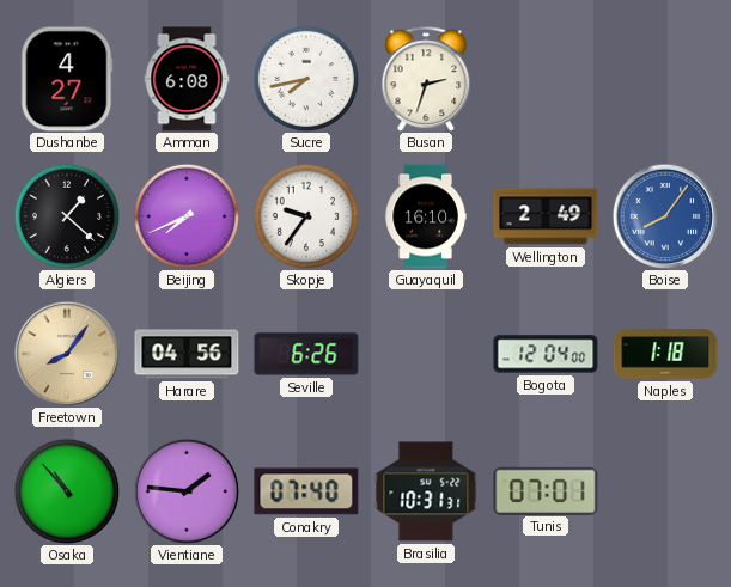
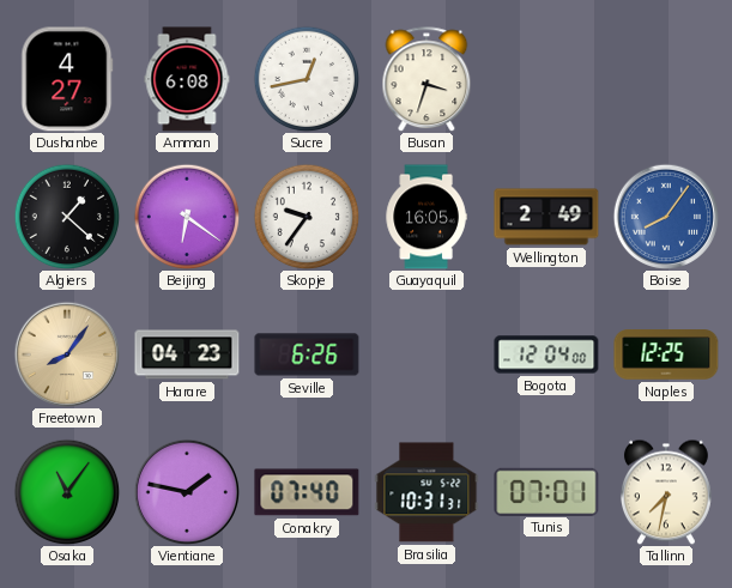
Sucre: 7:43 -> 12:43
Busan: 2:33 -> 3:33
Beijing: 7:41 -> 6:21
Guayaquil: 16:10 -> 16:05
Harare: 04:56 -> 04:23
Naples: 1:18 -> 12:25
Osaka: 10:53 -> 11:06
Vientiane: 1:46 -> 1:47
Tallinn: none -> 7:32
